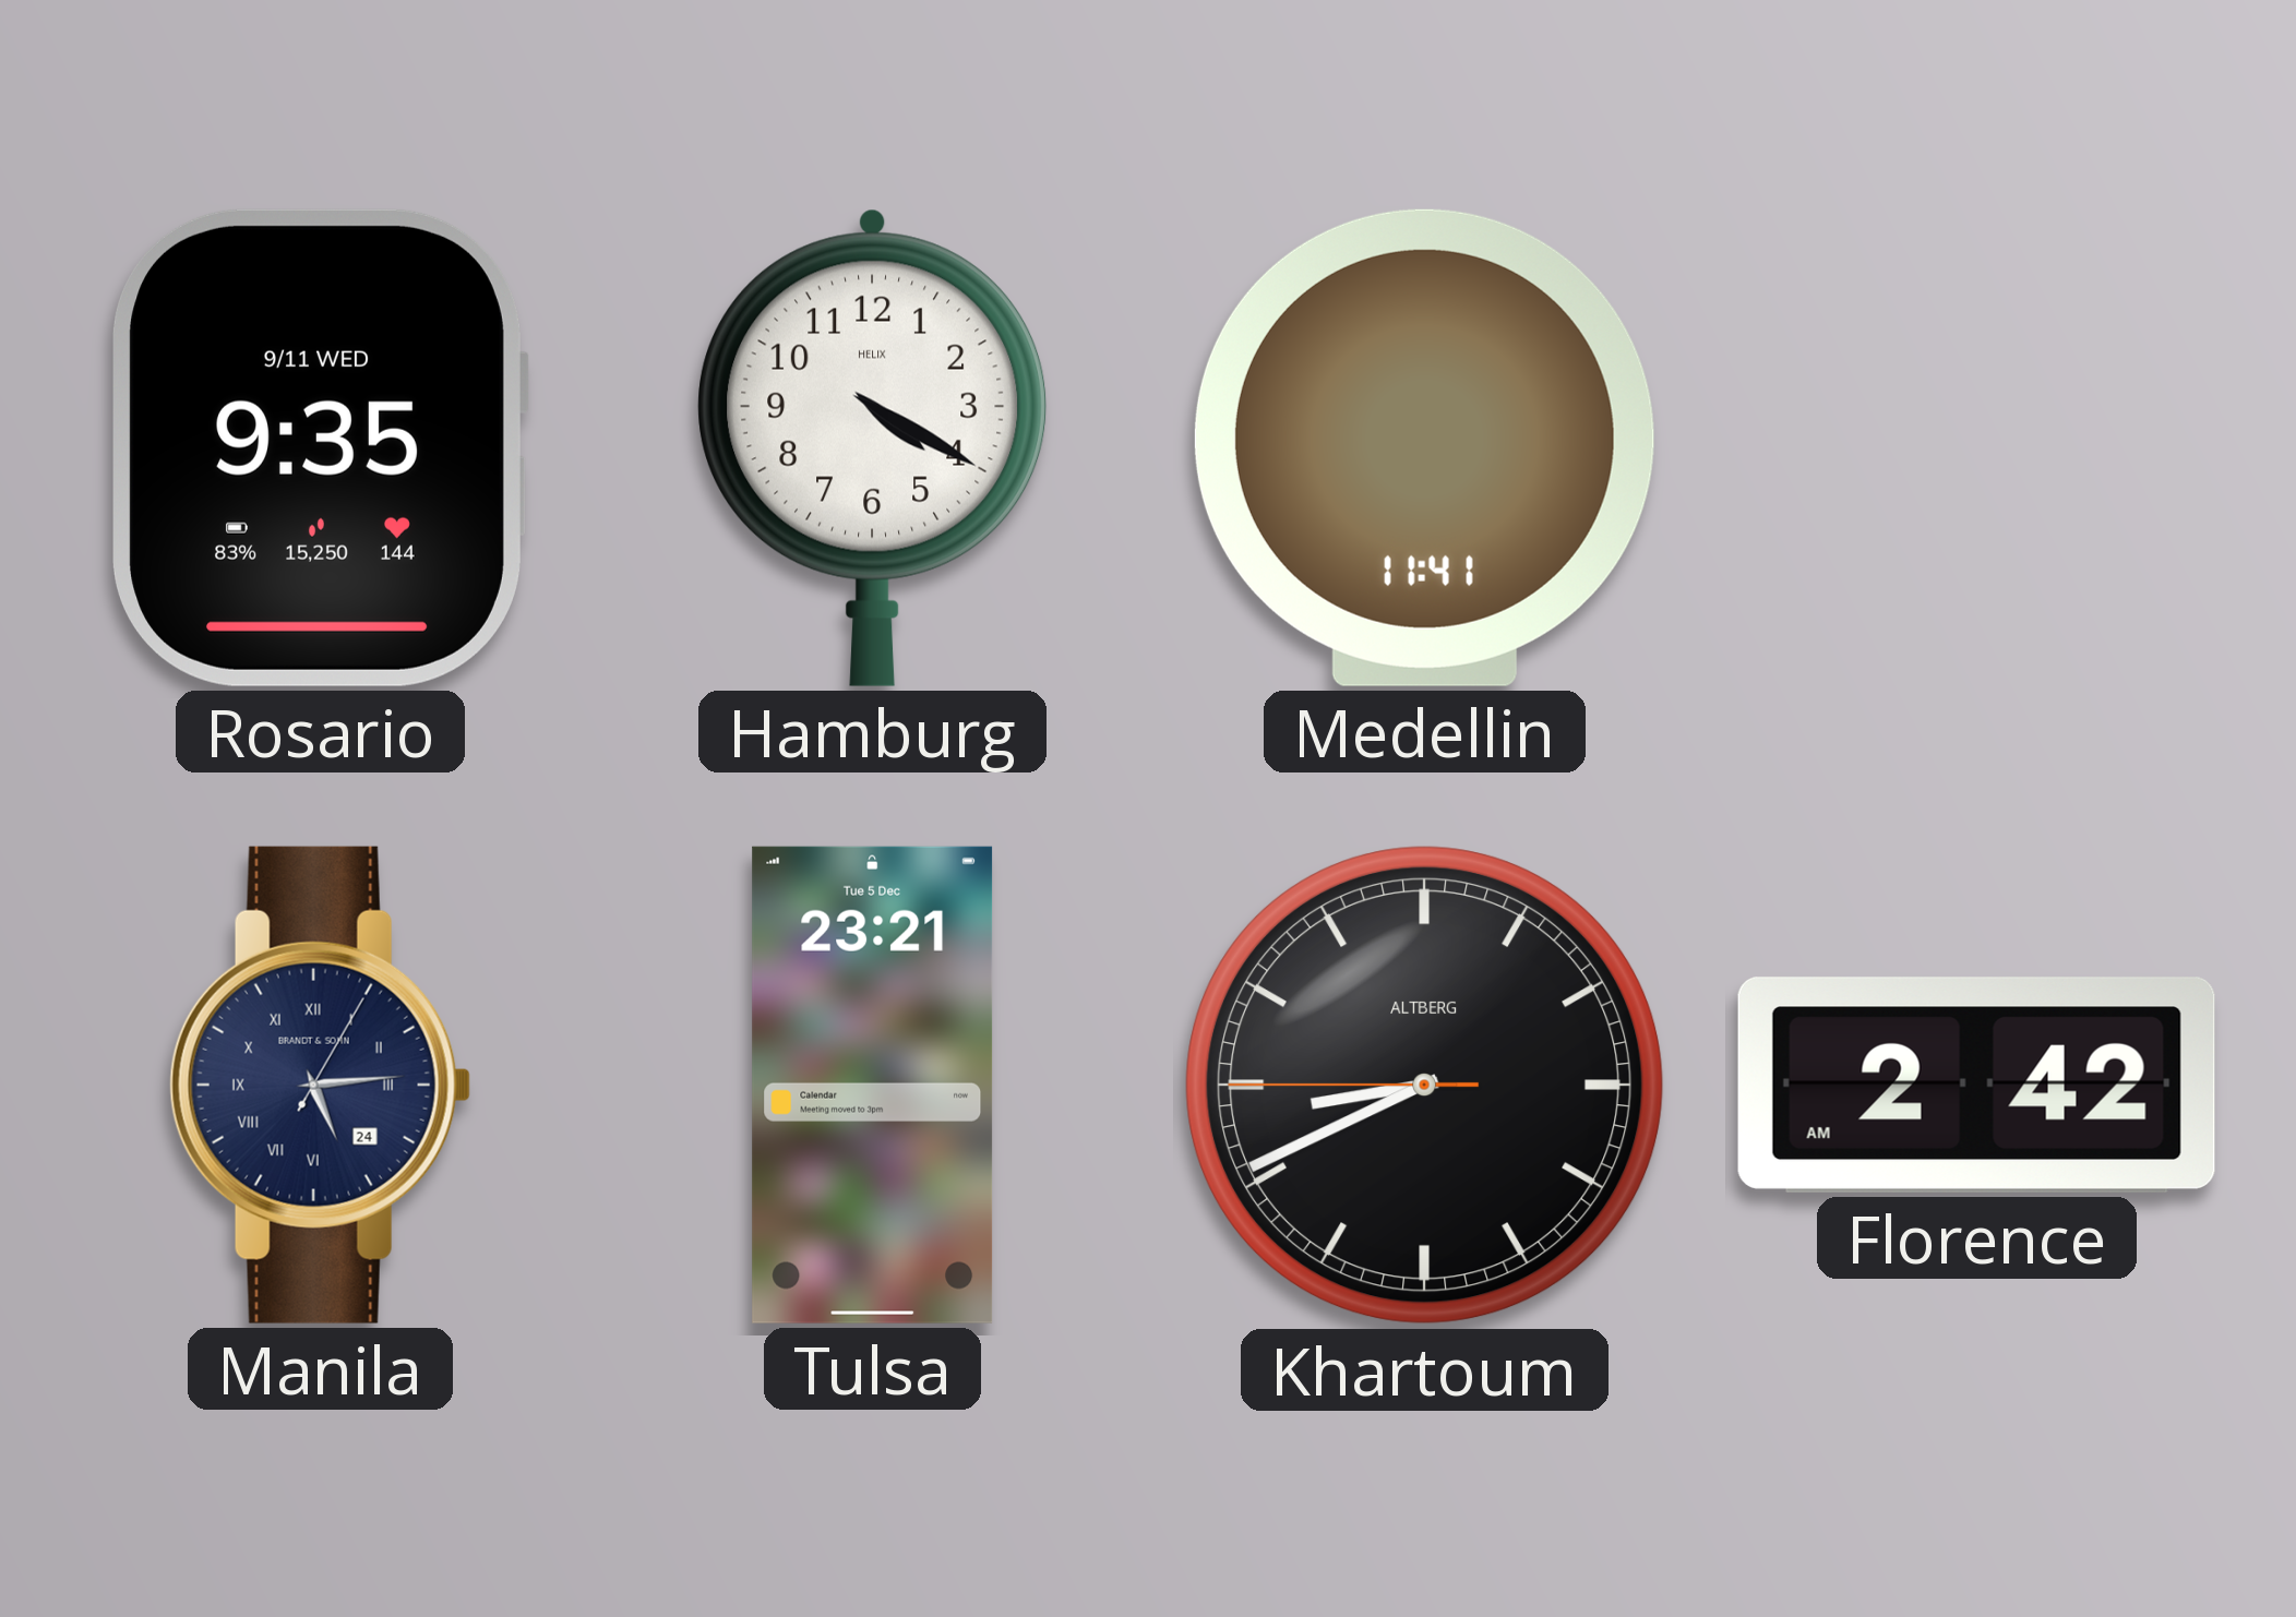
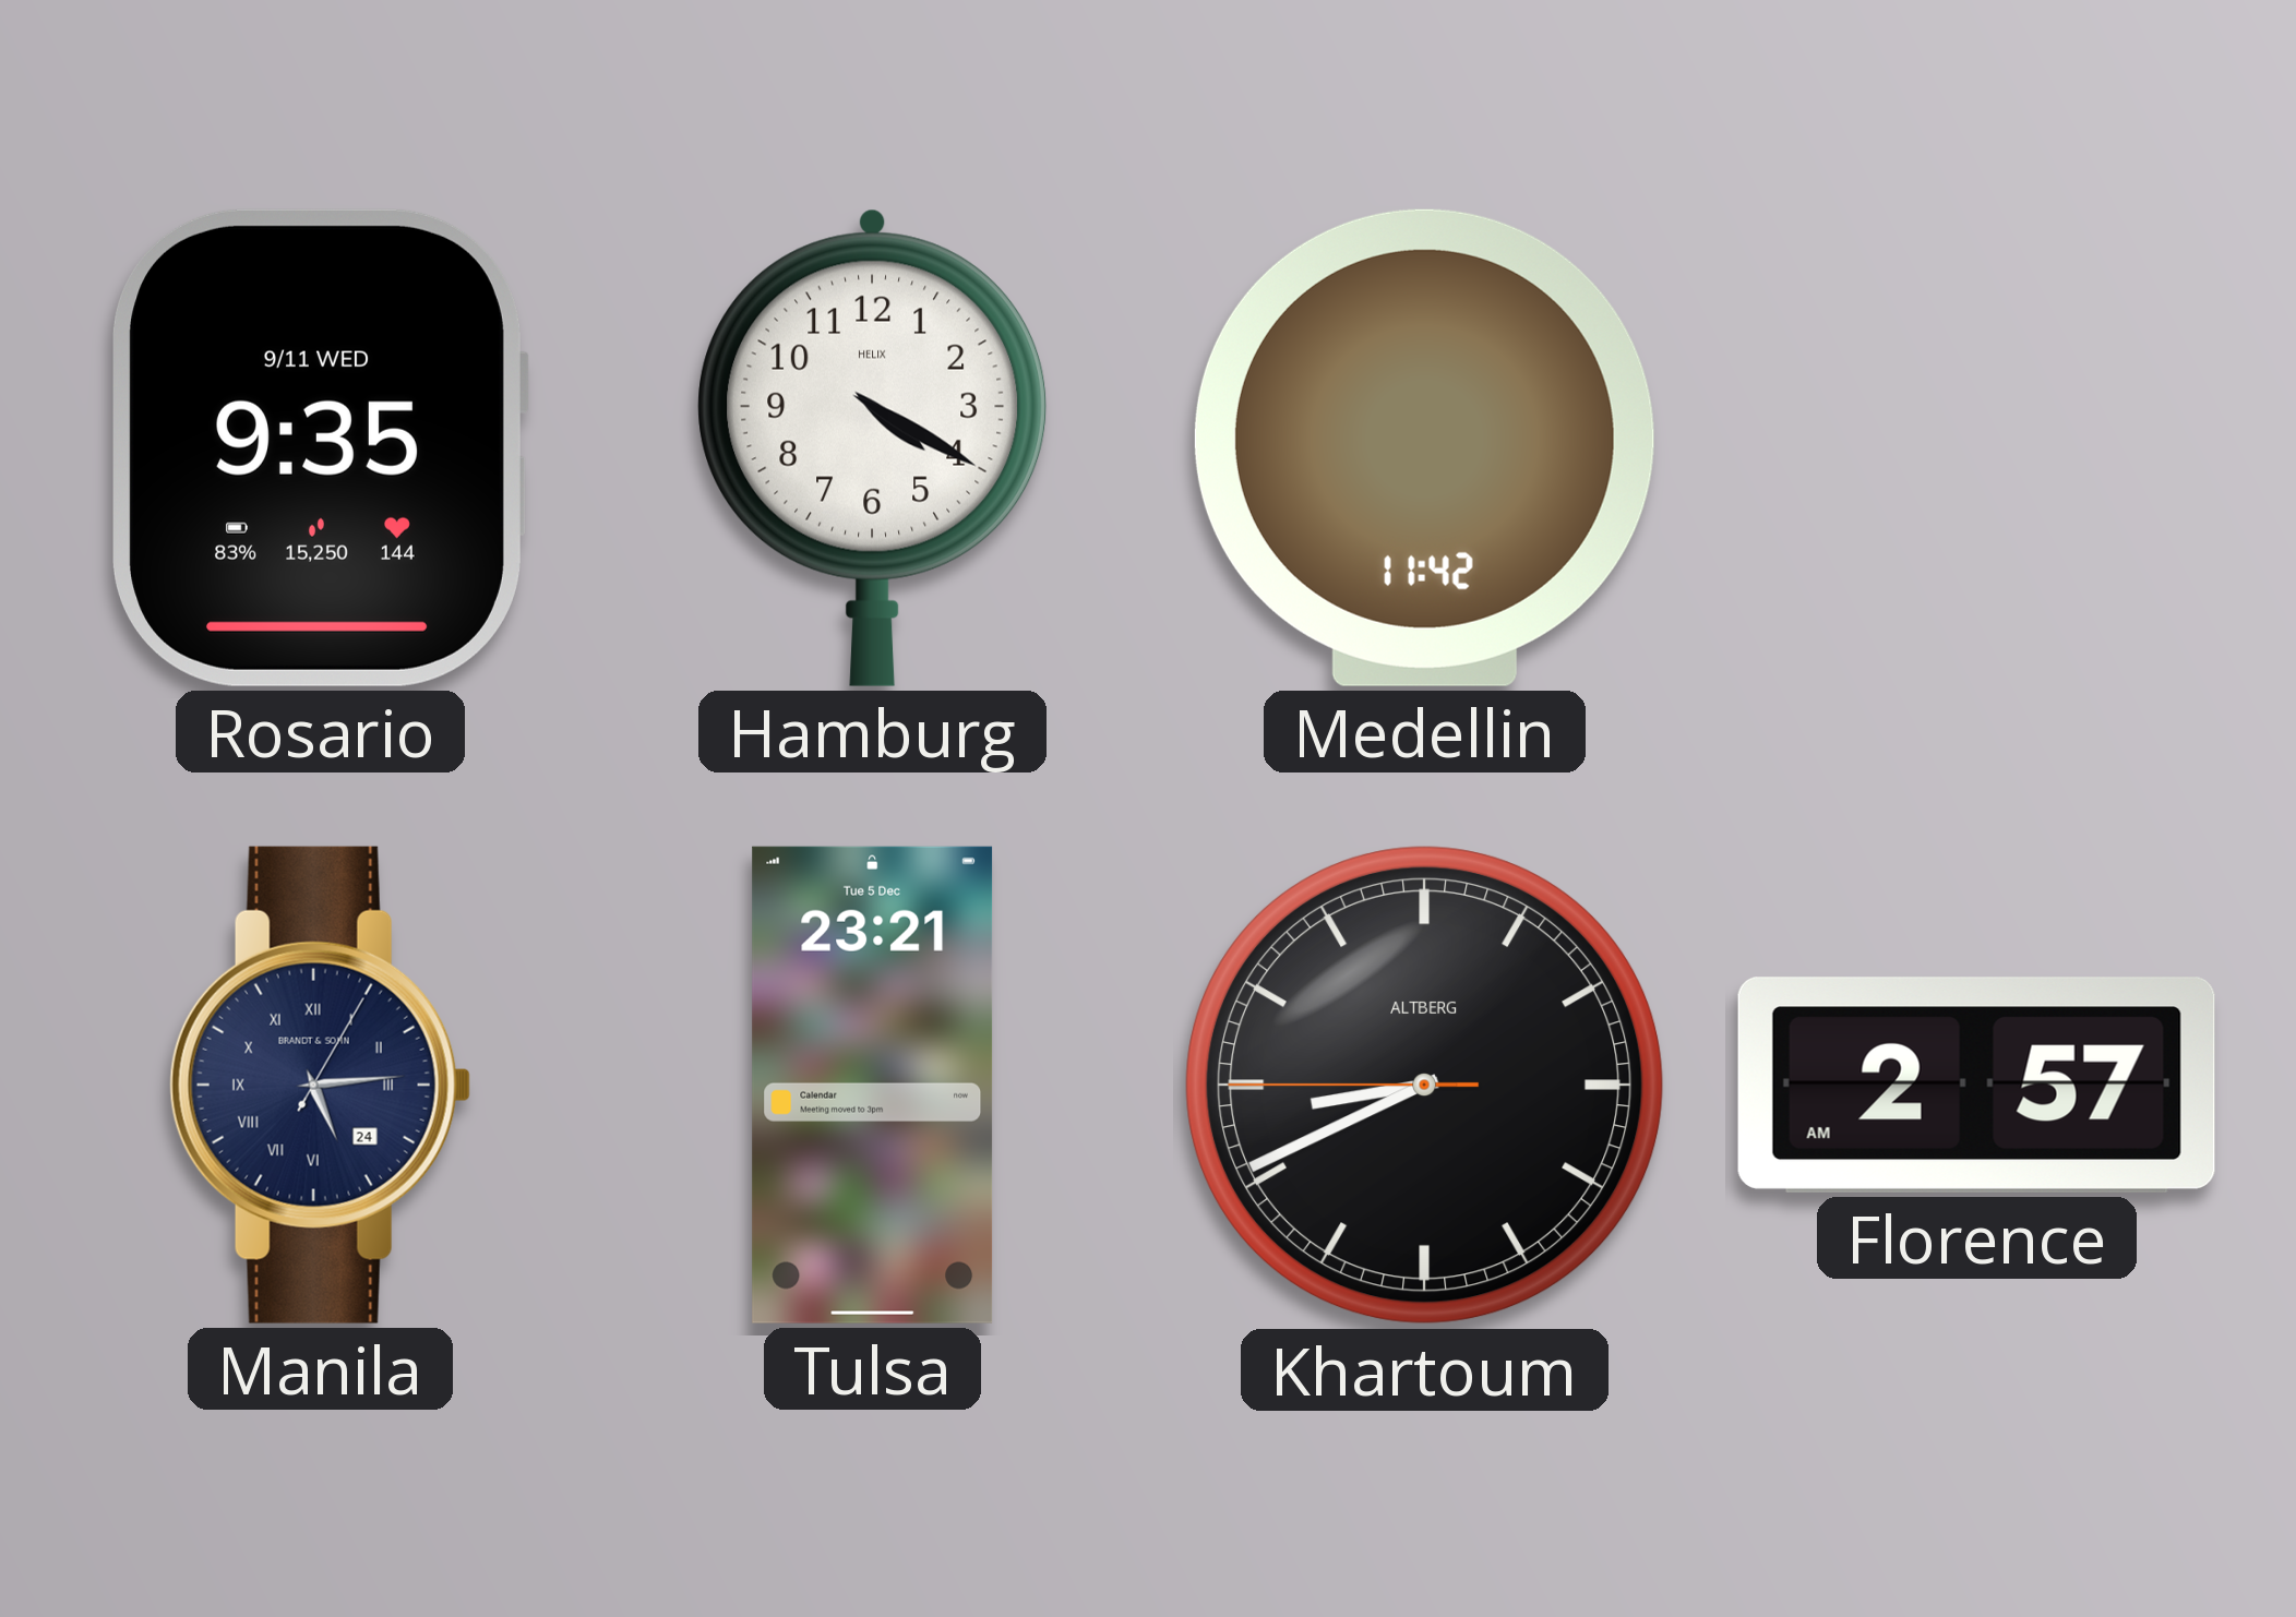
Medellin: 11:41 -> 11:42
Florence: 2:42 -> 2:57
